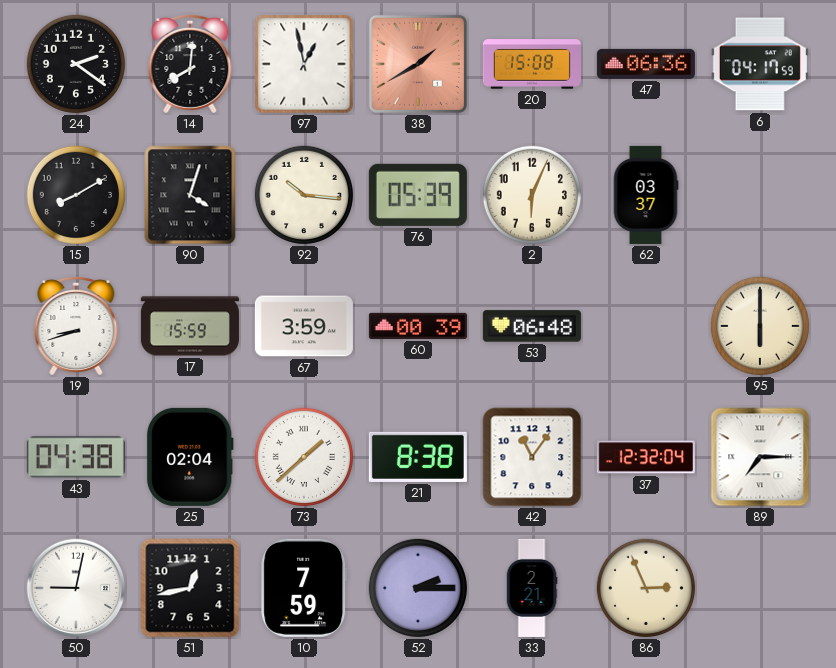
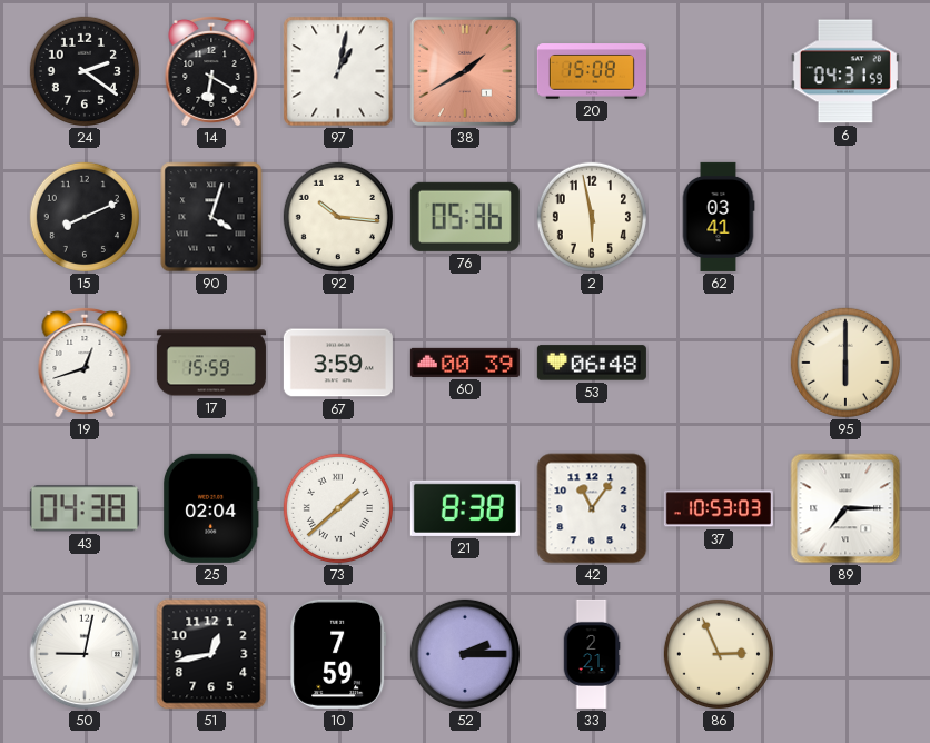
14: 8:01 -> 6:20
97: 12:58 -> 1:02
47: 06:36 -> none
6: 04:17 -> 04:31
15: 8:10 -> 8:11
76: 05:39 -> 05:36
2: 6:04 -> 5:58
62: 03:37 -> 03:41
19: 8:42 -> 12:42
37: 12:32 -> 10:53
